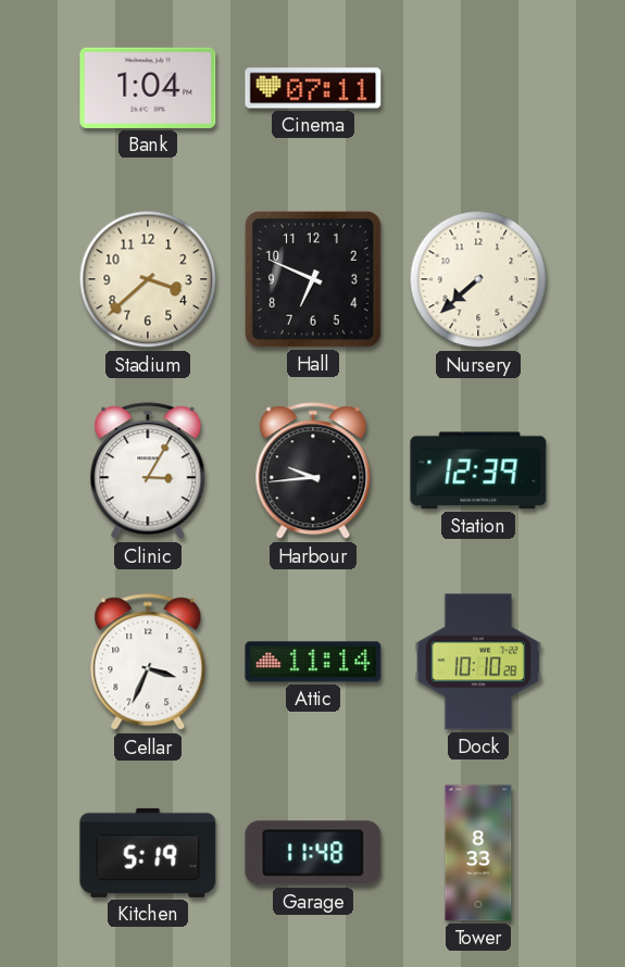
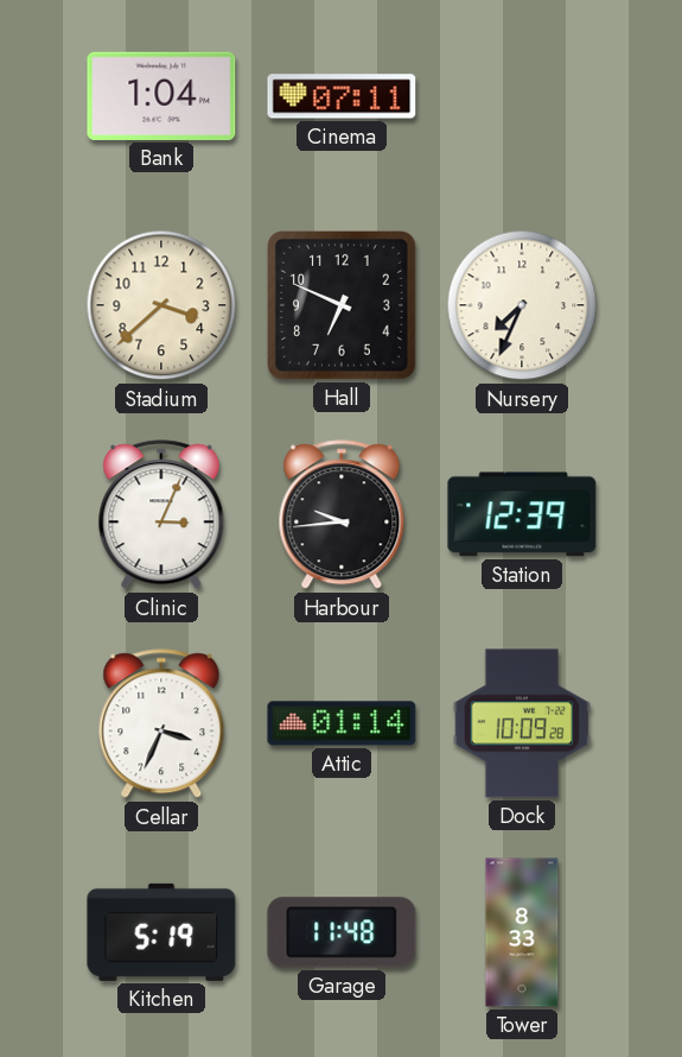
Nursery: 7:38 -> 7:34
Clinic: 3:05 -> 3:04
Attic: 11:14 -> 01:14
Dock: 10:10 -> 10:09
